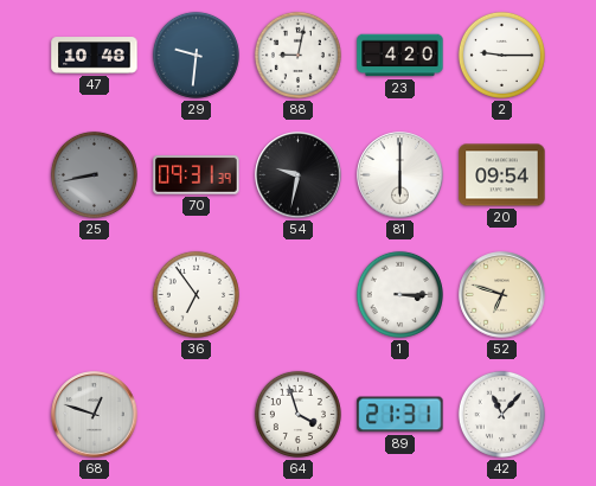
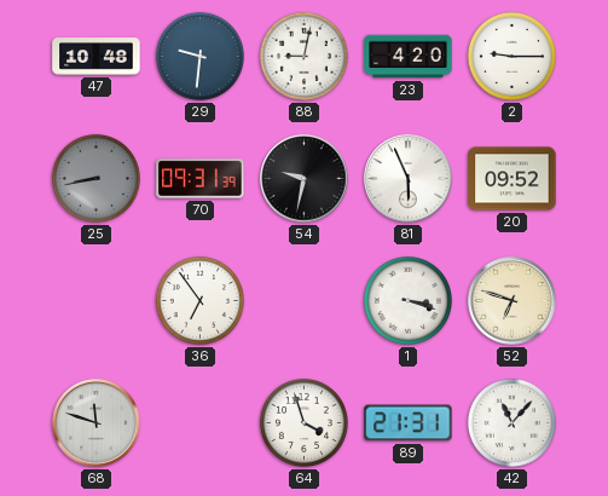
81: 6:00 -> 5:56
20: 09:54 -> 09:52
1: 3:15 -> 3:18
68: 12:48 -> 11:48
